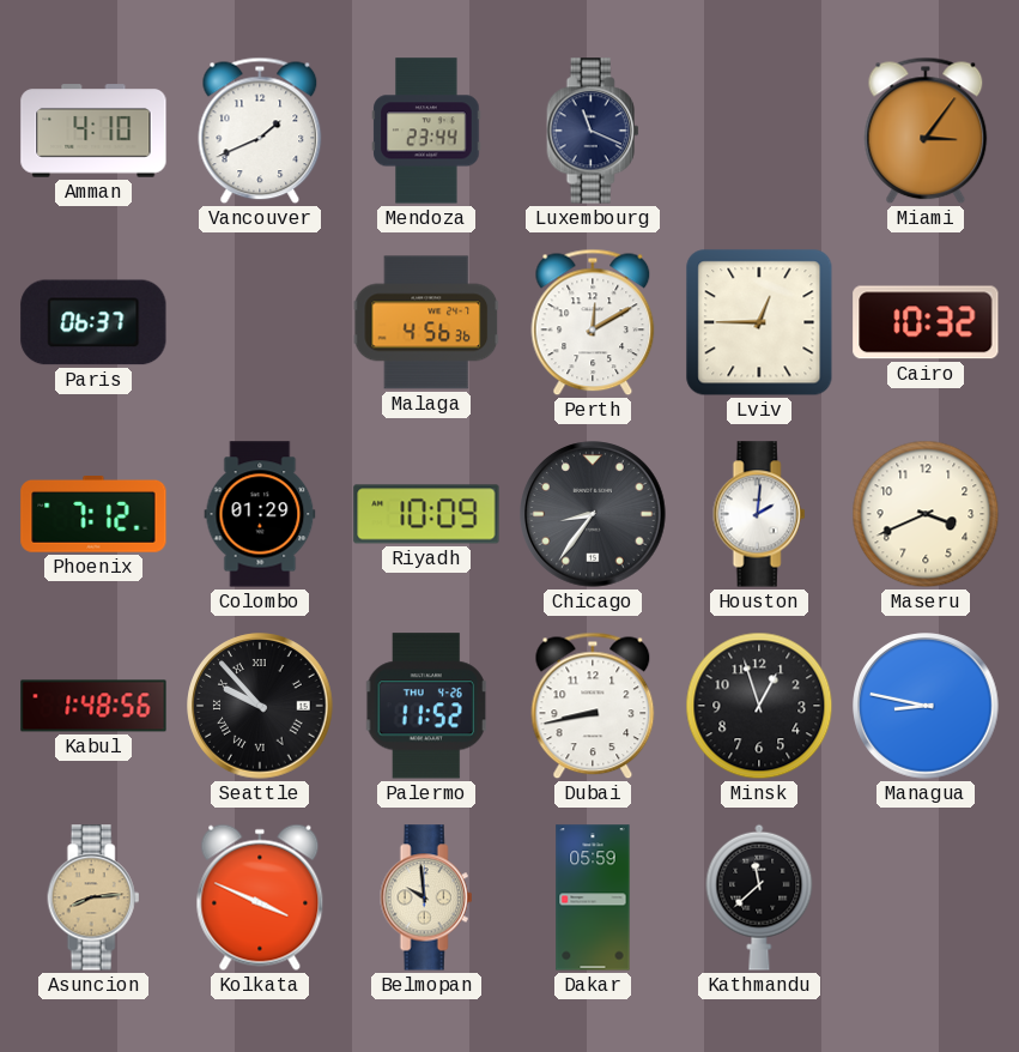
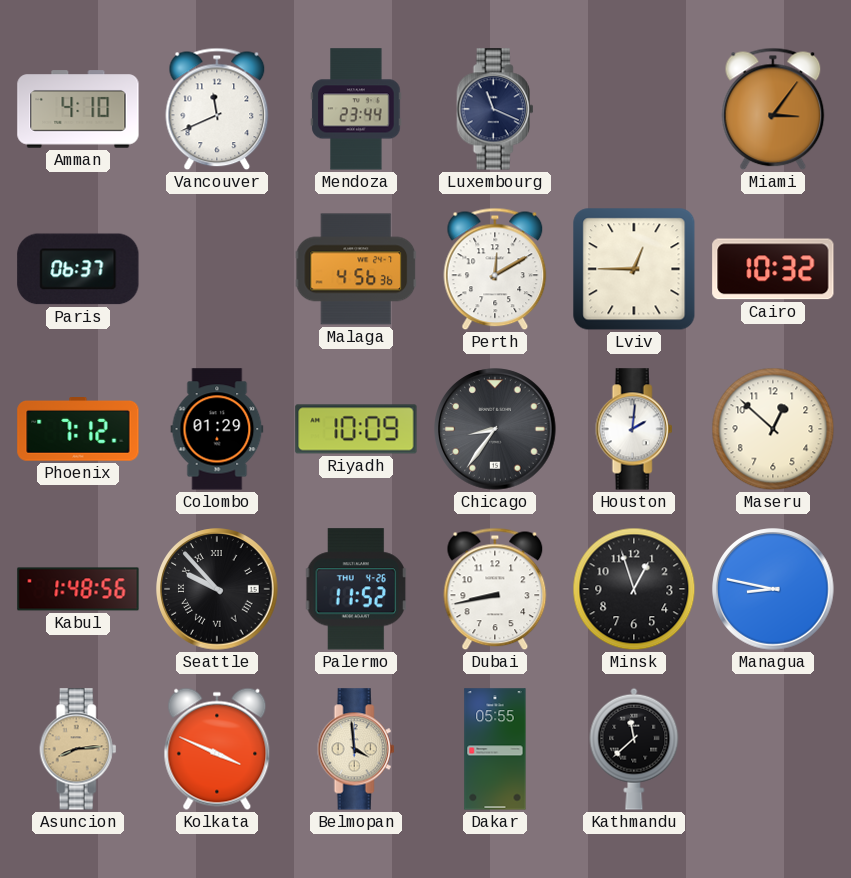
Vancouver: 1:41 -> 11:41
Maseru: 3:41 -> 12:52
Belmopan: 9:59 -> 3:59
Dakar: 05:59 -> 05:55
